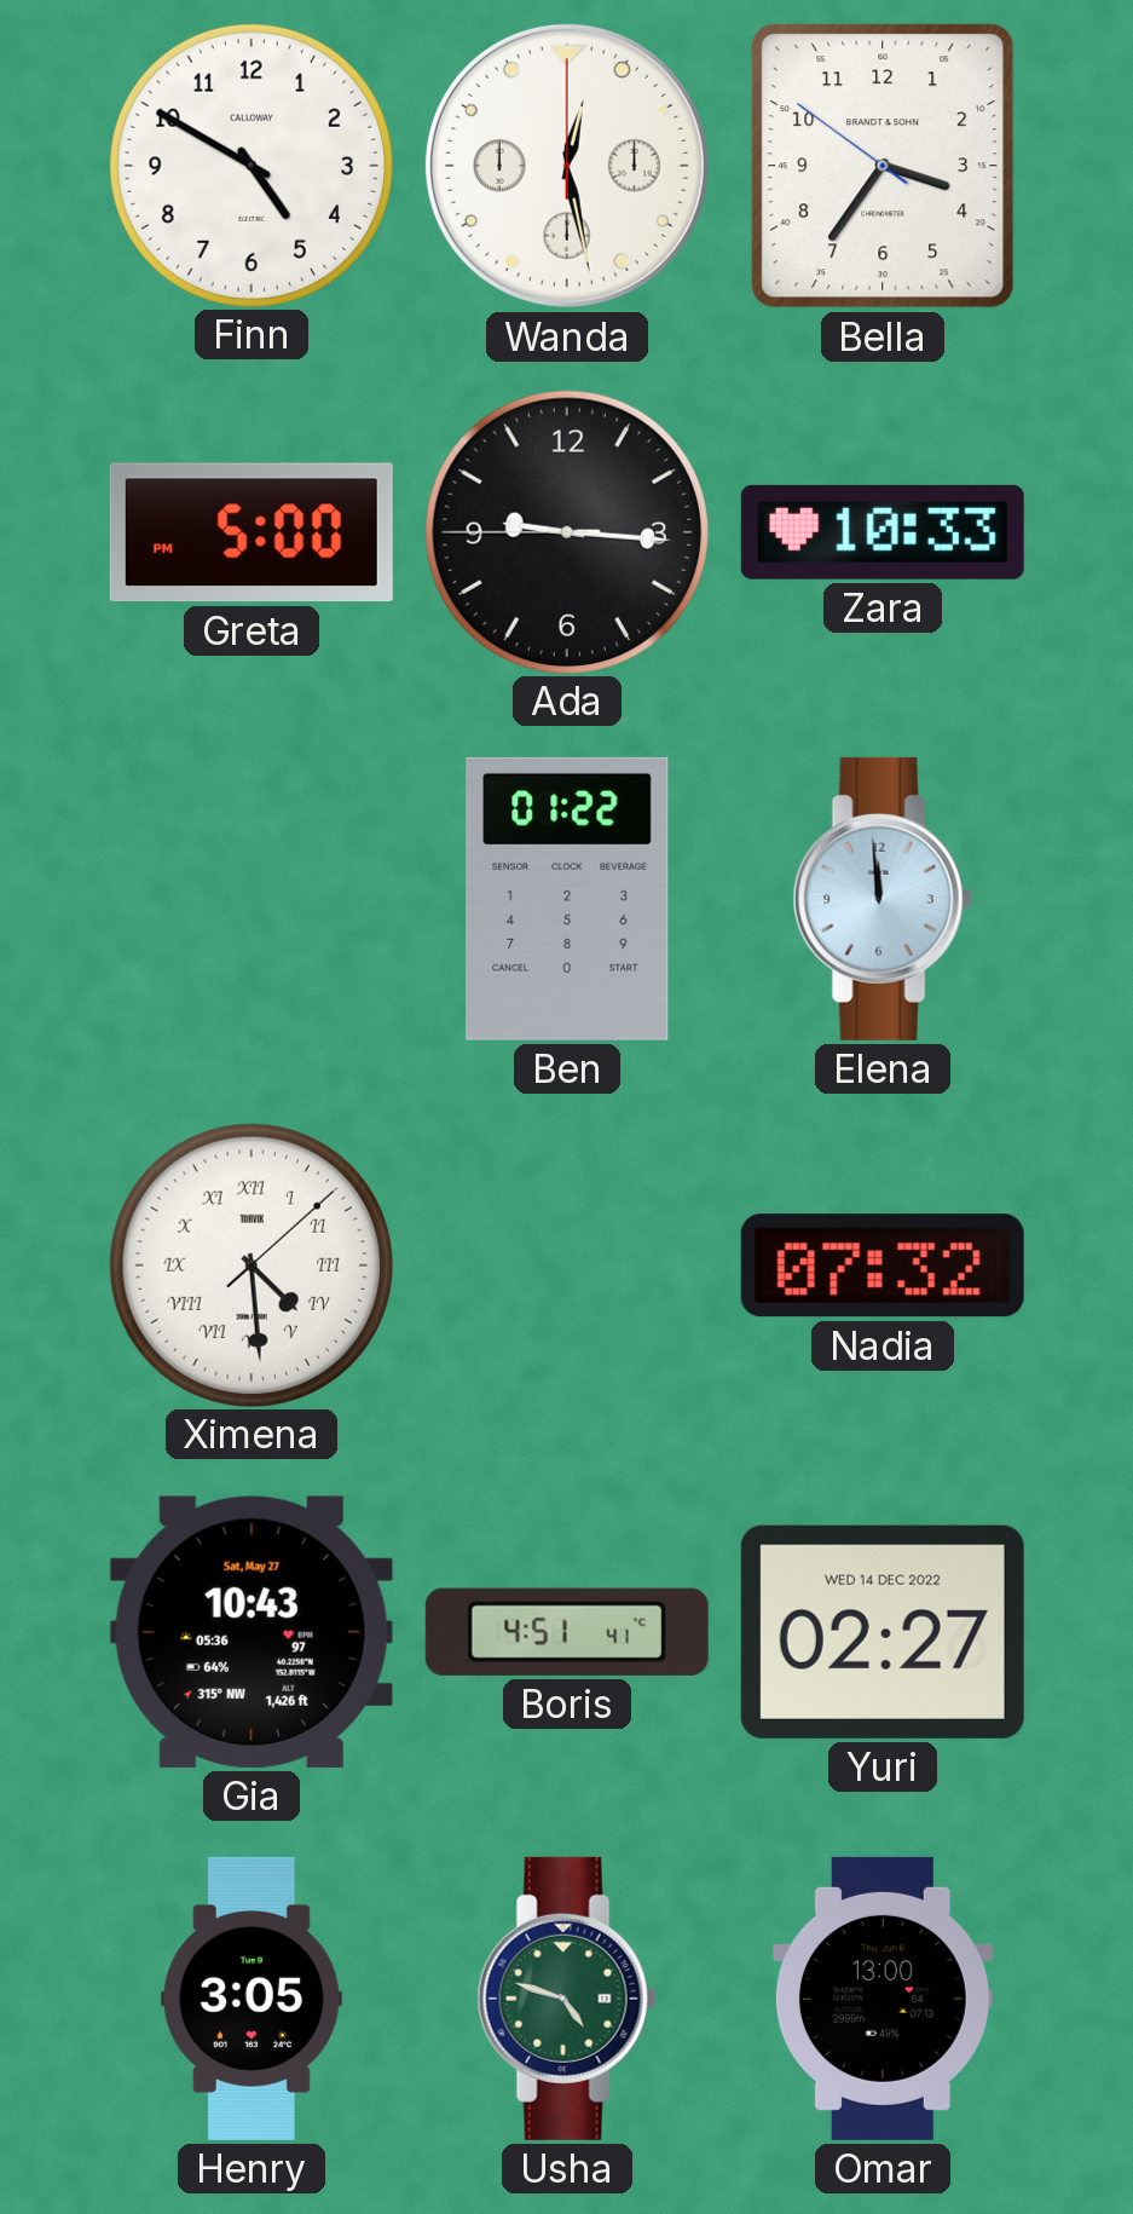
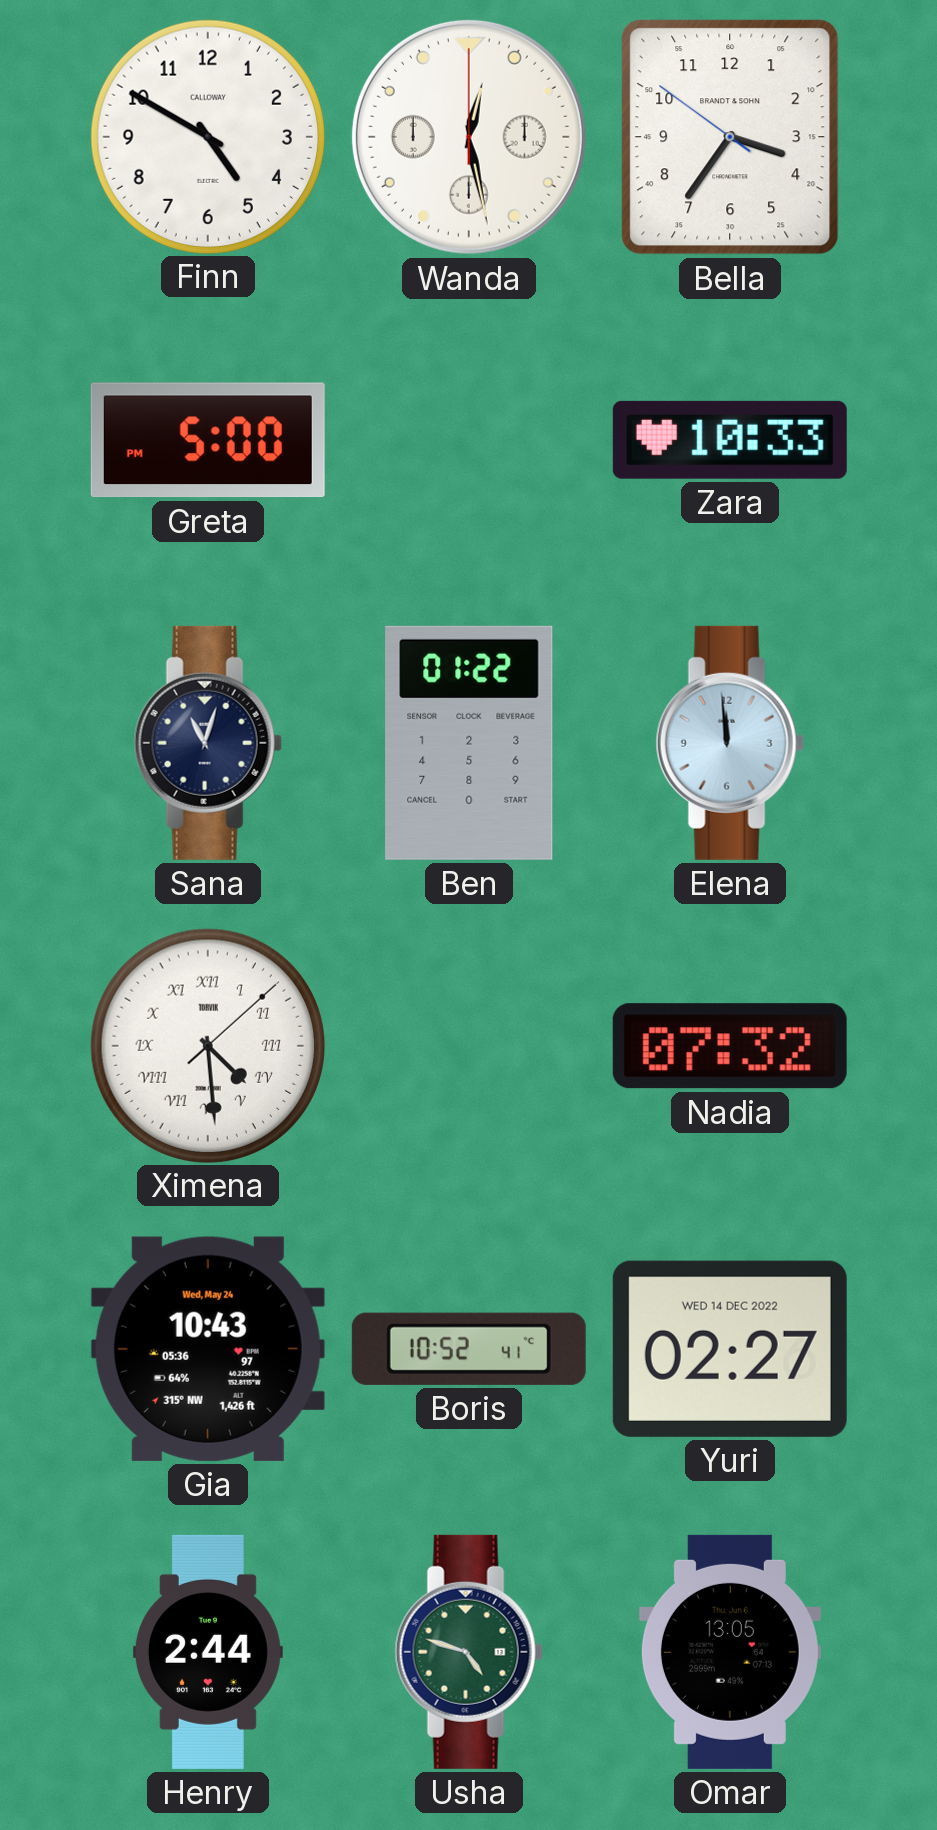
Ada: 9:15 -> none
Sana: none -> 11:03
Gia date: Sat, May 27 -> Wed, May 24
Boris: 4:51 -> 10:52
Henry: 3:05 -> 2:44
Omar: 13:00 -> 13:05
